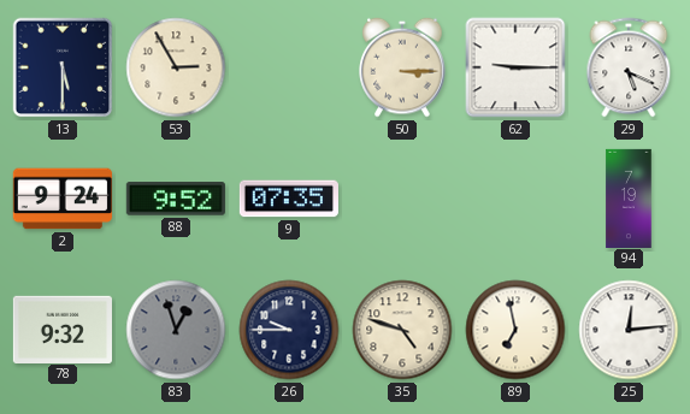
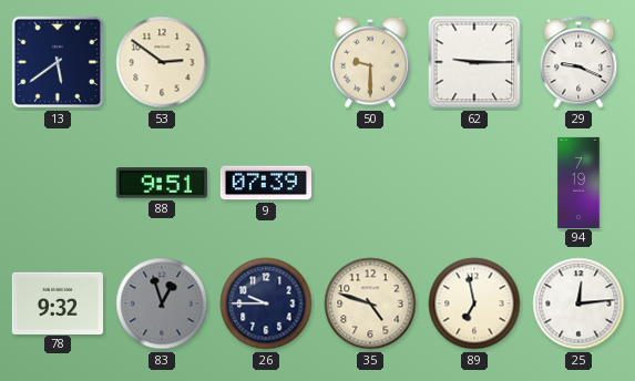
13: 5:30 -> 5:39
53: 2:55 -> 2:51
50: 3:15 -> 9:30
29: 5:19 -> 9:19
2: 9:24 -> none
88: 9:52 -> 9:51
9: 07:35 -> 07:39
